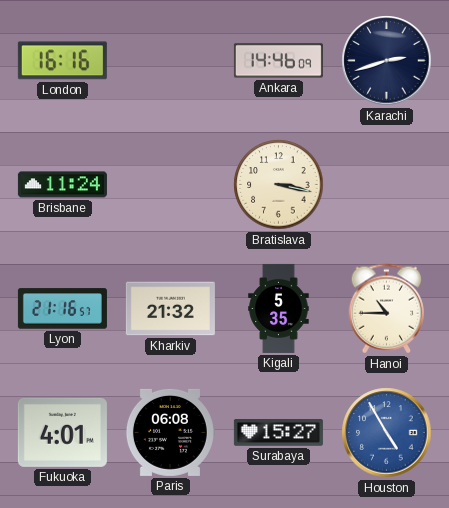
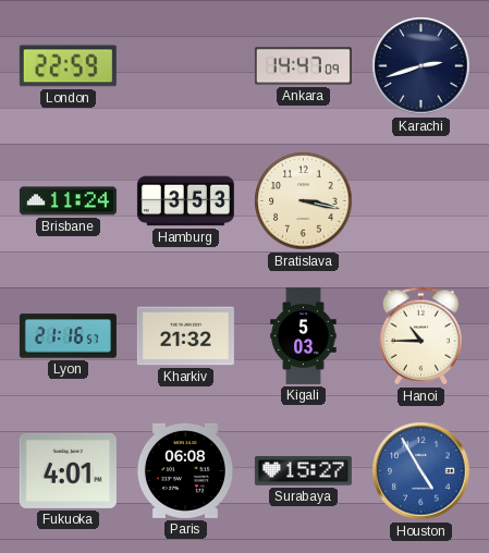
London: 16:16 -> 22:59
Ankara: 14:46 -> 14:47
Hamburg: none -> 3:53
Kigali: 5:35 -> 5:03
